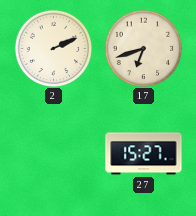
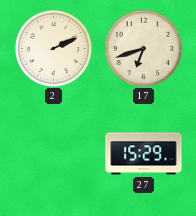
27: 15:27 -> 15:29
